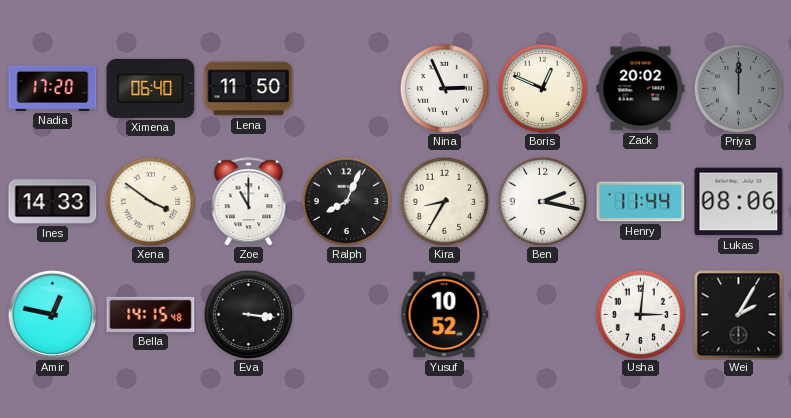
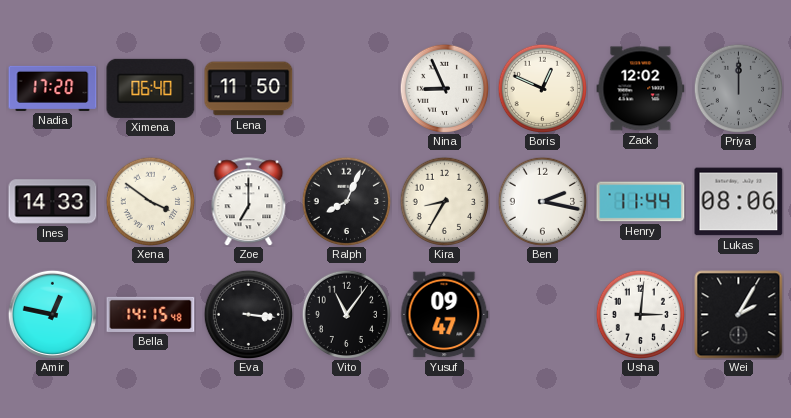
Nina: 2:56 -> 8:56
Zack: 20:02 -> 12:02
Zoe: 11:00 -> 7:00
Vito: none -> 11:06
Yusuf: 10:52 -> 09:47
